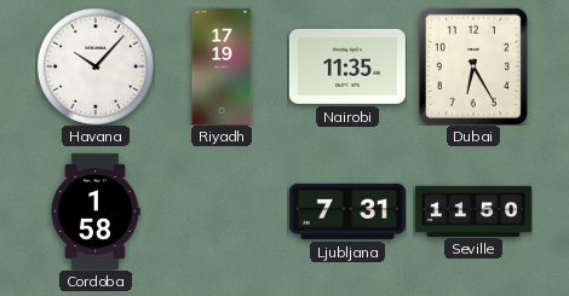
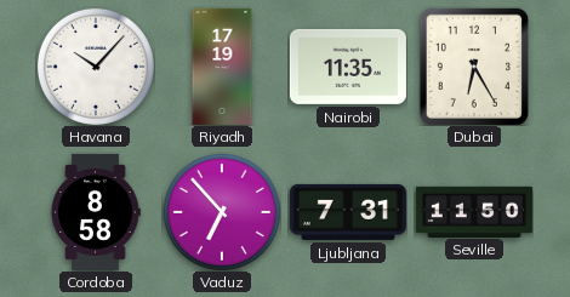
Cordoba: 1:58 -> 8:58
Vaduz: none -> 6:53
